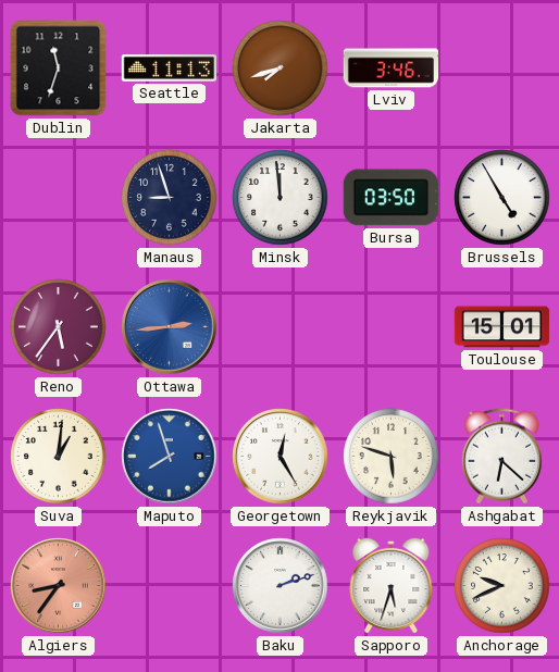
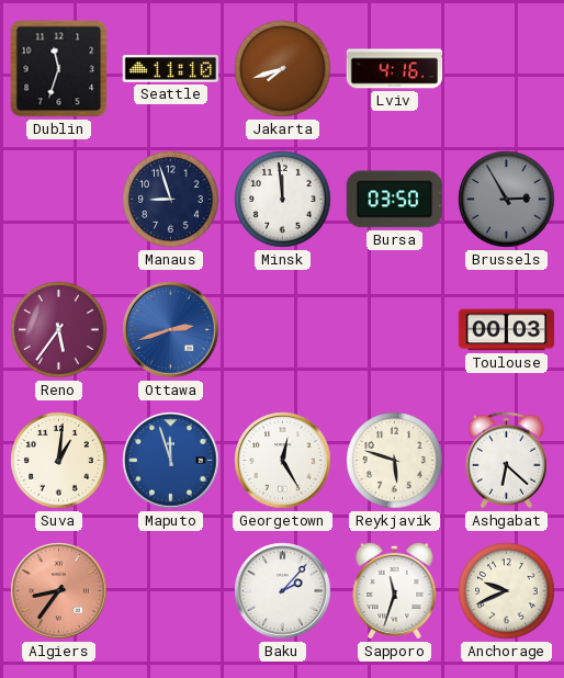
Seattle: 11:13 -> 11:10
Lviv: 3:46 -> 4:16
Brussels: 4:55 -> 2:55
Brussels dial: white -> grey
Ottawa: 2:44 -> 2:42
Toulouse: 15:01 -> 00:03
Maputo: 7:57 -> 11:57
Baku: 2:12 -> 2:07
Sapporo: 5:33 -> 11:33
